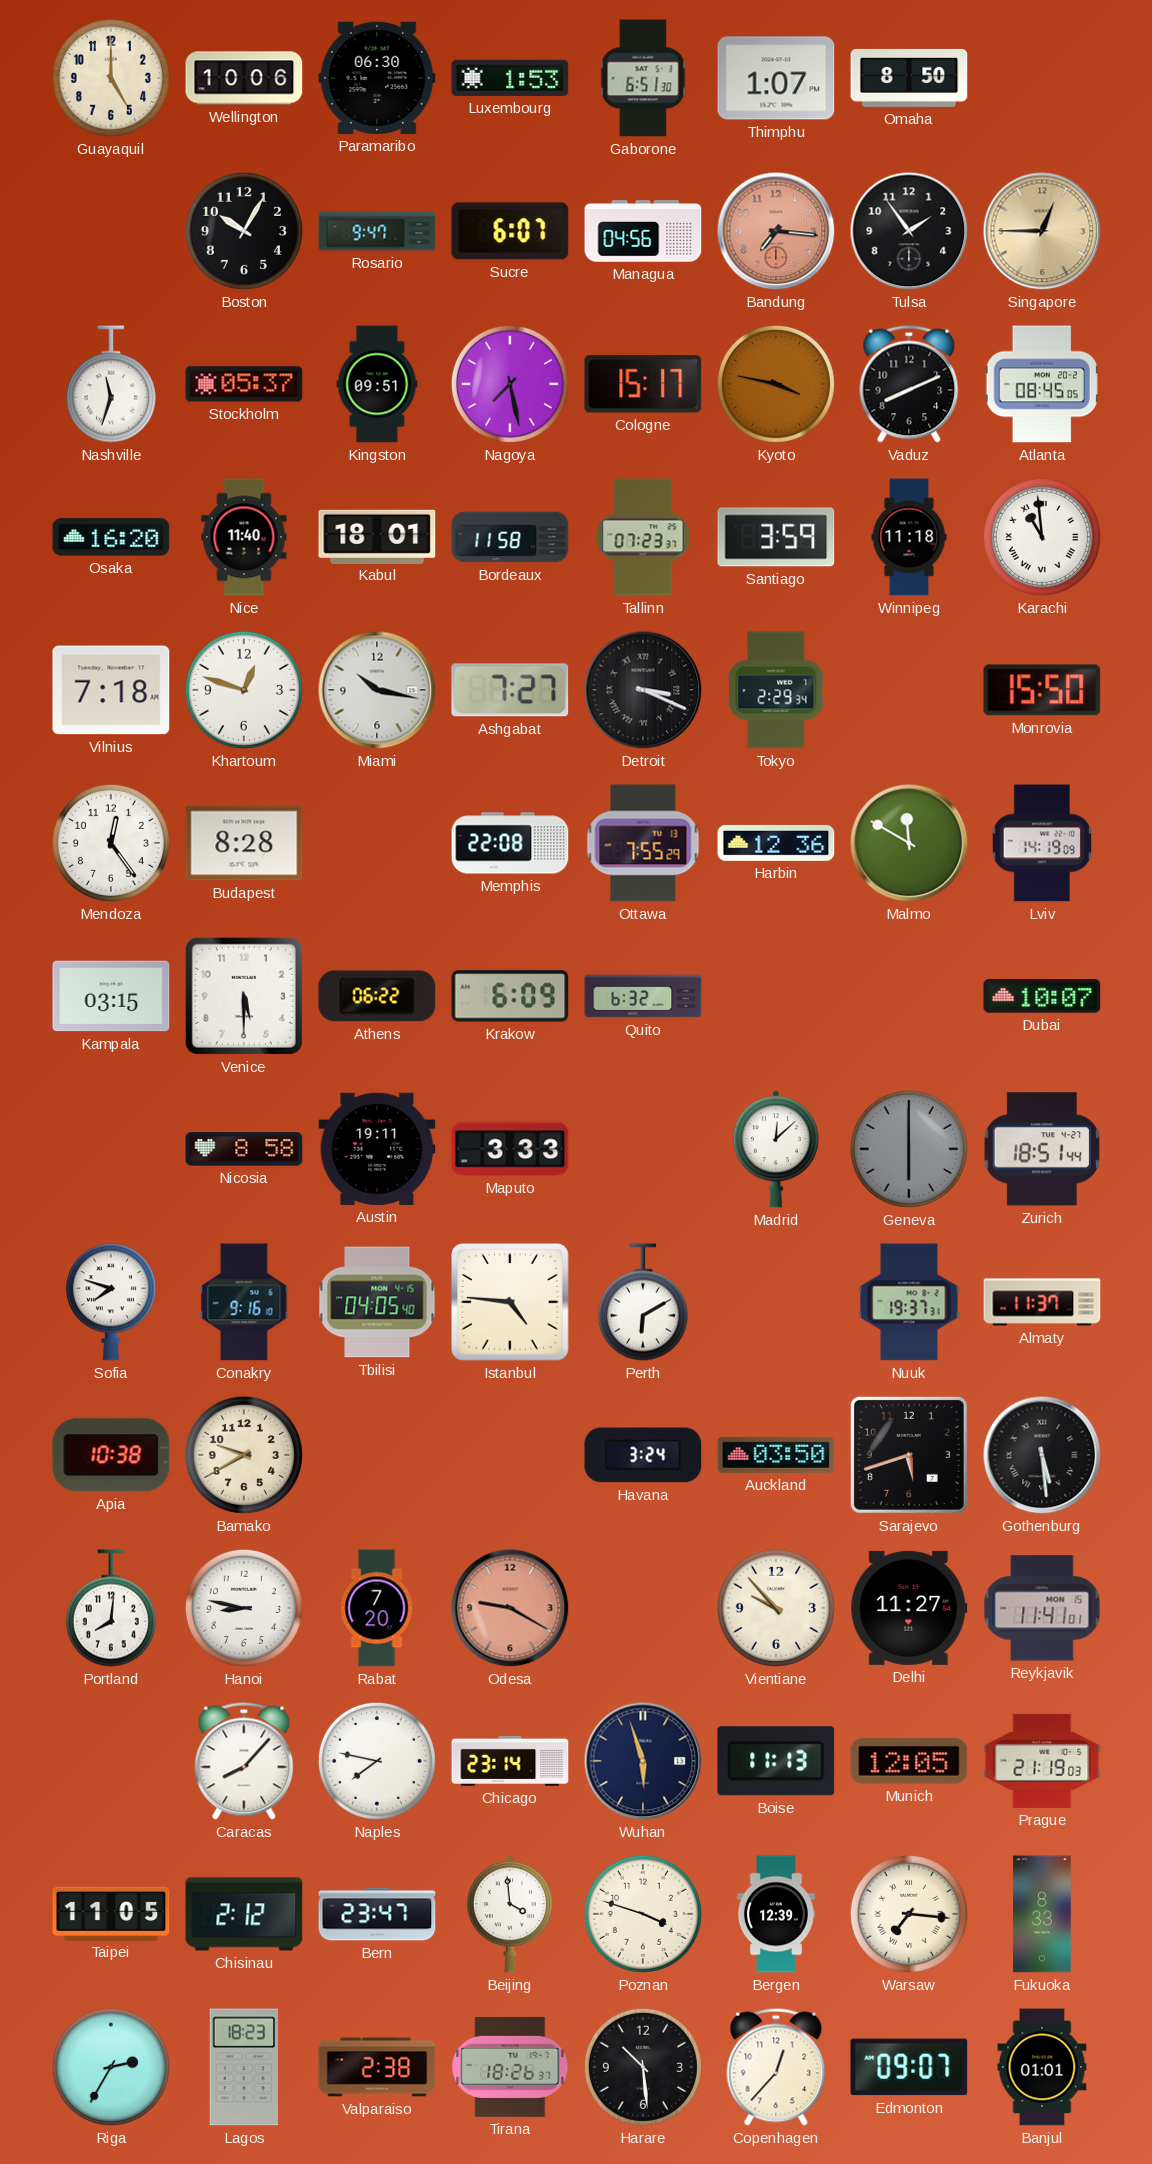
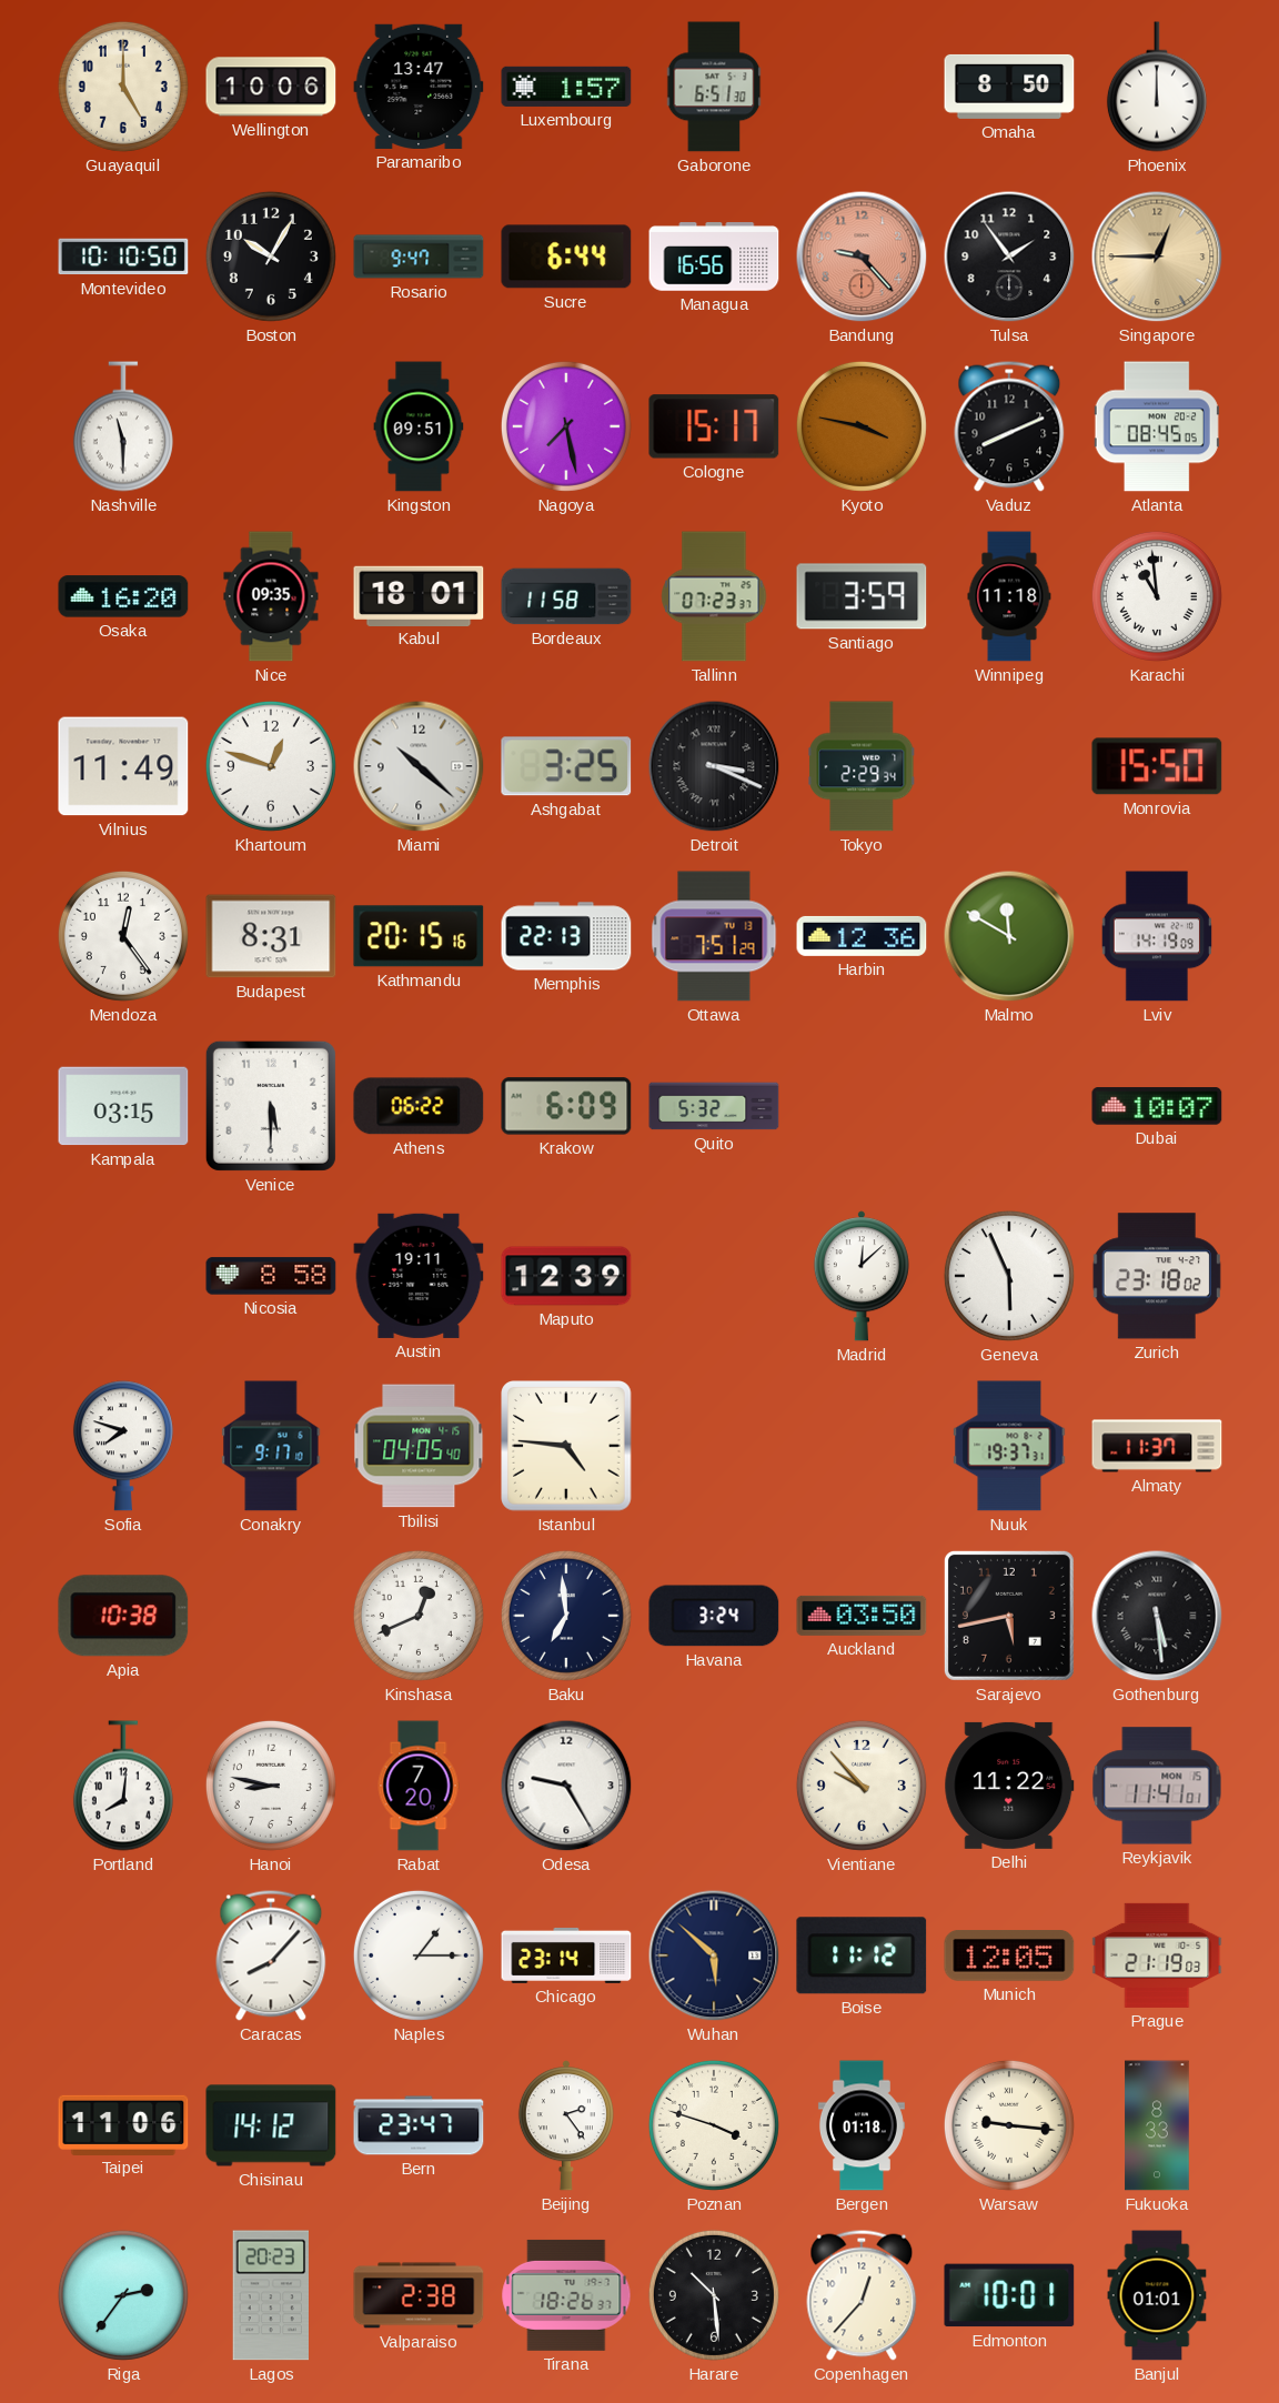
Paramaribo: 06:30 -> 13:47
Luxembourg: 1:53 -> 1:57
Thimphu: 1:07 -> none
Phoenix: none -> 12:00
Montevideo: none -> 10:10
Sucre: 6:07 -> 6:44
Managua: 04:56 -> 16:56
Bandung: 7:16 -> 9:23
Nashville: 11:33 -> 11:30
Stockholm: 05:37 -> none
Nice: 11:40 -> 09:35
Vilnius: 7:18 -> 11:49
Miami: 10:17 -> 10:22
Ashgabat: 7:27 -> 3:25
Budapest: 8:28 -> 8:31
Kathmandu: none -> 20:15
Memphis: 22:08 -> 22:13
Ottawa: 7:55 -> 7:51
Quito: 6:32 -> 5:32
Maputo: 3:33 -> 12:39
Geneva: 6:00 -> 5:56
Geneva dial: grey -> white
Zurich: 18:51 -> 23:18
Conakry: 9:16 -> 9:17
Perth: 6:10 -> none
Bamako: 9:40 -> none
Kinshasa: none -> 12:41
Baku: none -> 6:59
Sarajevo: 5:42 -> 5:43
Odesa: 9:20 -> 9:25
Odesa dial: salmon -> white
Delhi: 11:27 -> 11:22
Naples: 7:47 -> 1:15
Wuhan: 5:57 -> 5:52
Boise: 11:13 -> 11:12
Taipei: 11:05 -> 11:06
Chisinau: 2:12 -> 14:12
Beijing: 3:59 -> 2:24
Bergen: 12:39 -> 01:18
Warsaw: 7:16 -> 9:16
Riga: 2:35 -> 2:36
Lagos: 18:23 -> 20:23
Edmonton: 09:07 -> 10:01
